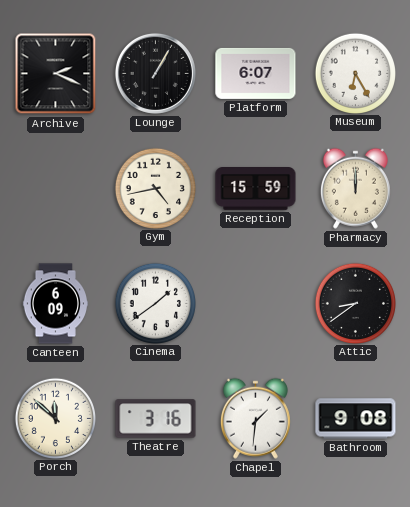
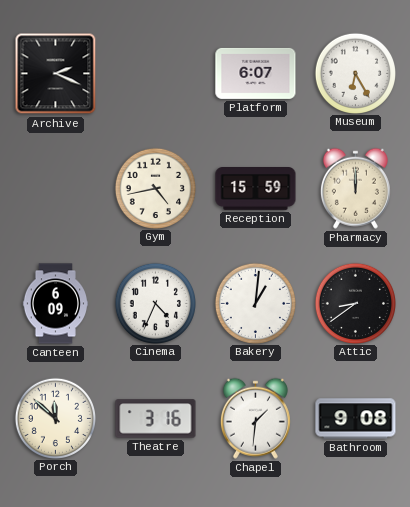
Lounge: 1:05 -> none
Cinema: 1:39 -> 4:34
Bakery: none -> 1:01
